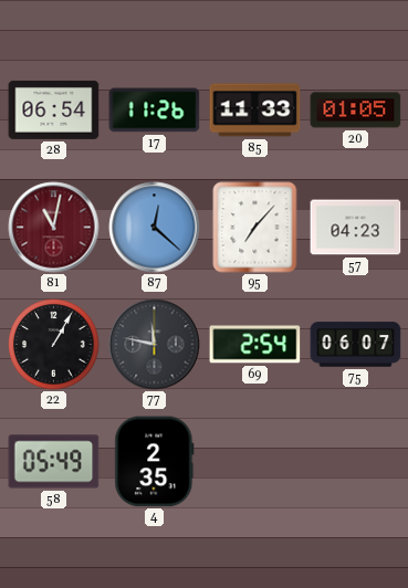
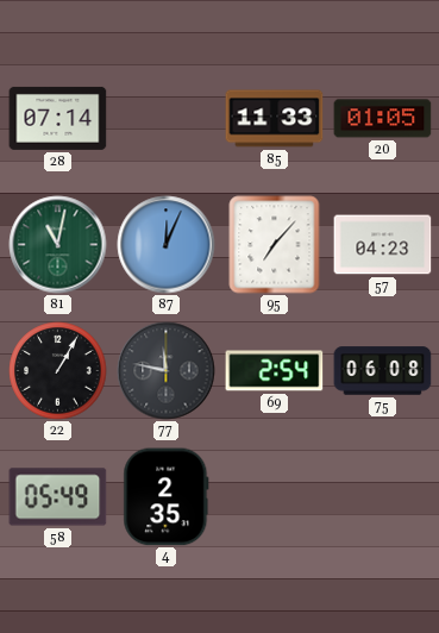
28: 06:54 -> 07:14
17: 11:26 -> none
81 dial: burgundy -> green
87: 12:22 -> 12:04
75: 06:07 -> 06:08
